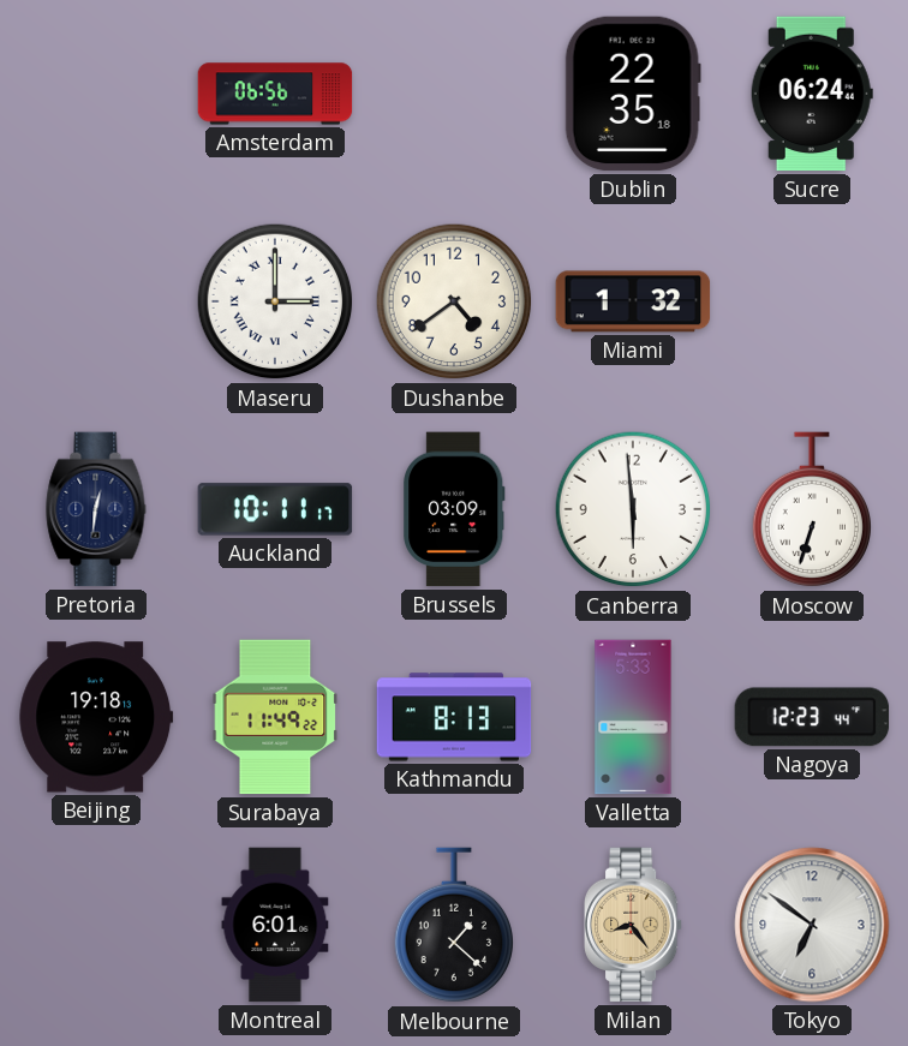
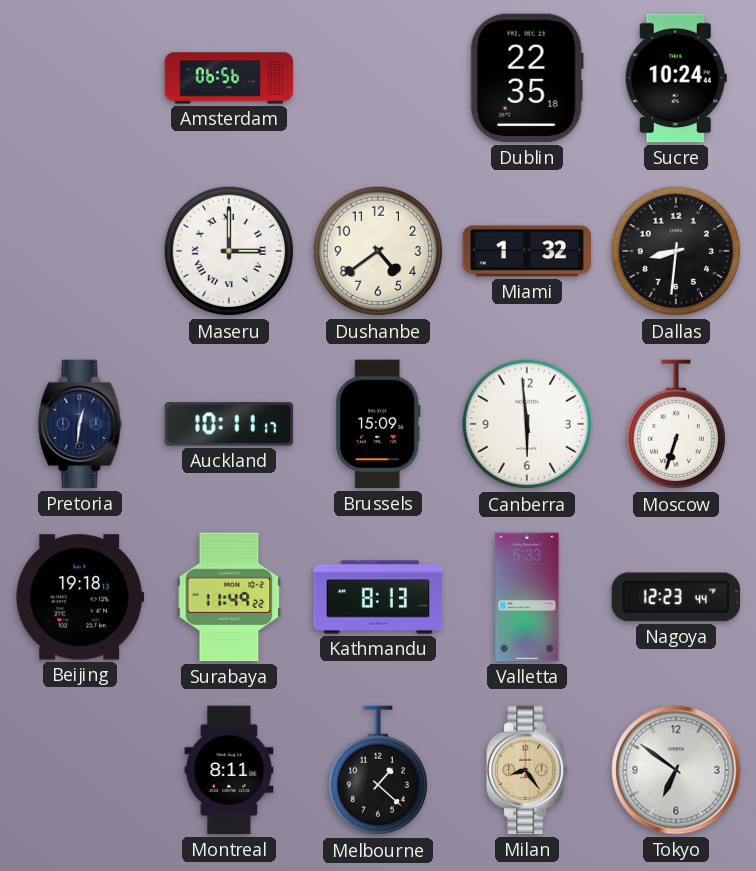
Sucre: 06:24 -> 10:24
Dallas: none -> 8:31
Brussels: 03:09 -> 15:09
Montreal: 6:01 -> 8:11
